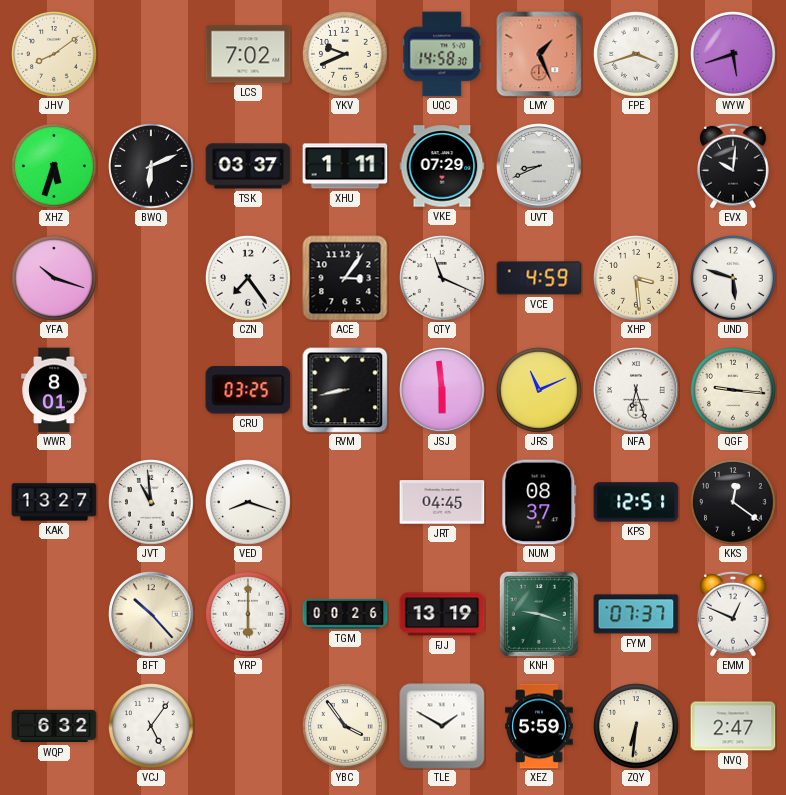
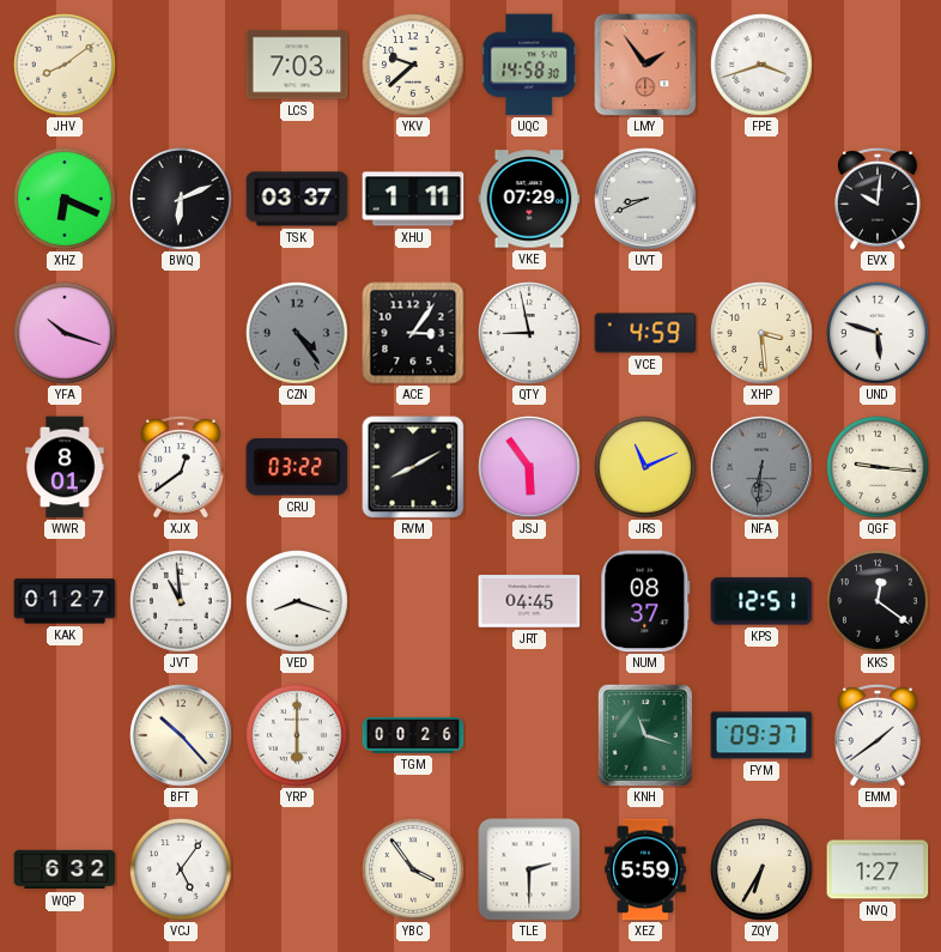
LCS: 7:02 -> 7:03
YKV: 9:41 -> 9:38
LMY: 1:26 -> 1:54
WYW: 5:42 -> none
XHZ: 5:33 -> 6:19
CZN: 7:24 -> 4:24
CZN dial: white -> grey
QTY: 11:19 -> 8:58
XJX: none -> 12:39
CRU: 03:25 -> 03:22
RVM: 8:43 -> 8:10
JSJ: 5:59 -> 5:54
NFA: 6:27 -> 6:31
NFA dial: white -> grey
KAK: 13:27 -> 01:27
FJJ: 13:19 -> none
KNH: 9:18 -> 11:18
FYM: 07:37 -> 09:37
EMM: 12:49 -> 1:39
TLE: 1:50 -> 2:30
ZQY: 6:31 -> 6:35
NVQ: 2:47 -> 1:27
